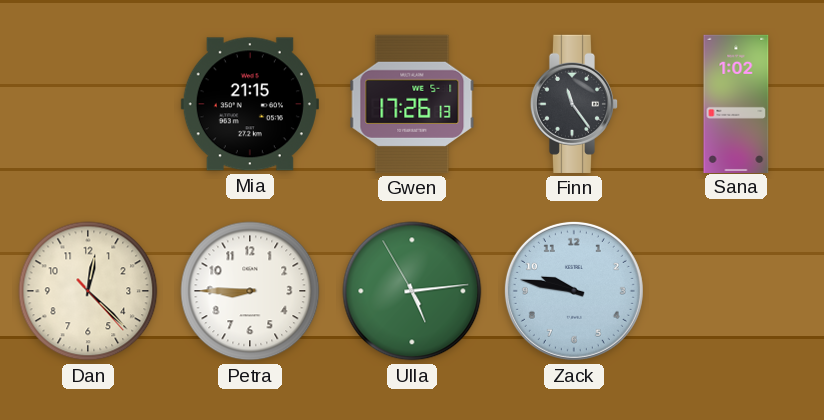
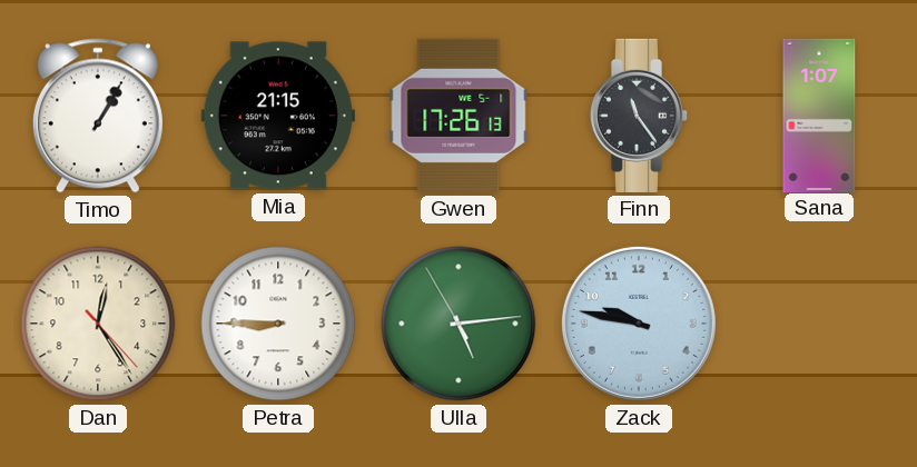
Timo: none -> 1:05
Sana: 1:02 -> 1:07
Dan: 12:22 -> 12:24
